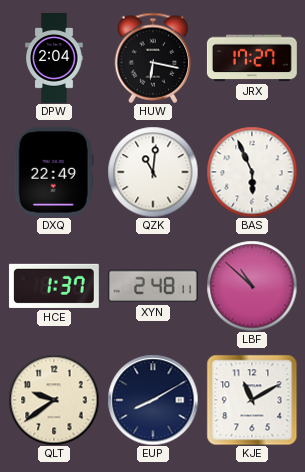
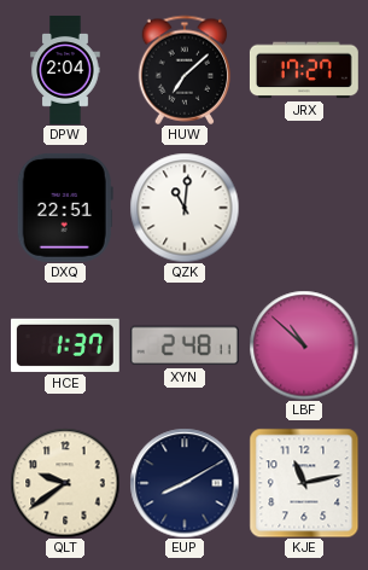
HUW: 6:17 -> 7:08
DXQ: 22:49 -> 22:51
BAS: 5:56 -> none
KJE: 11:10 -> 11:13
